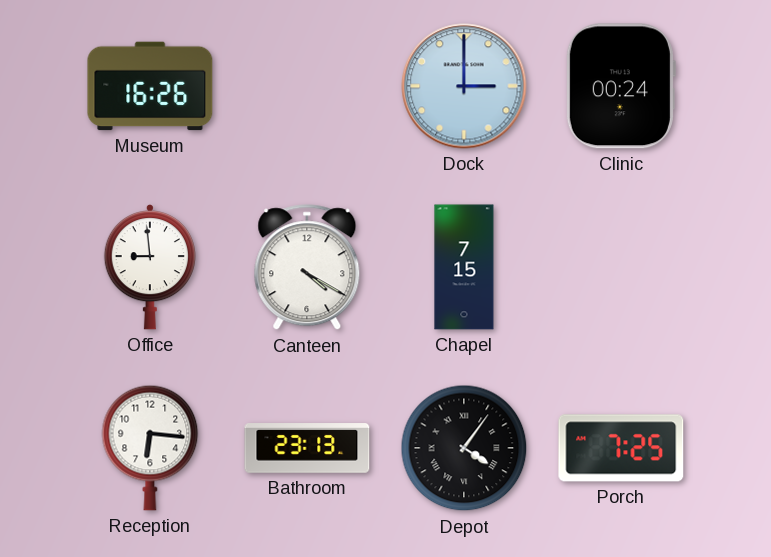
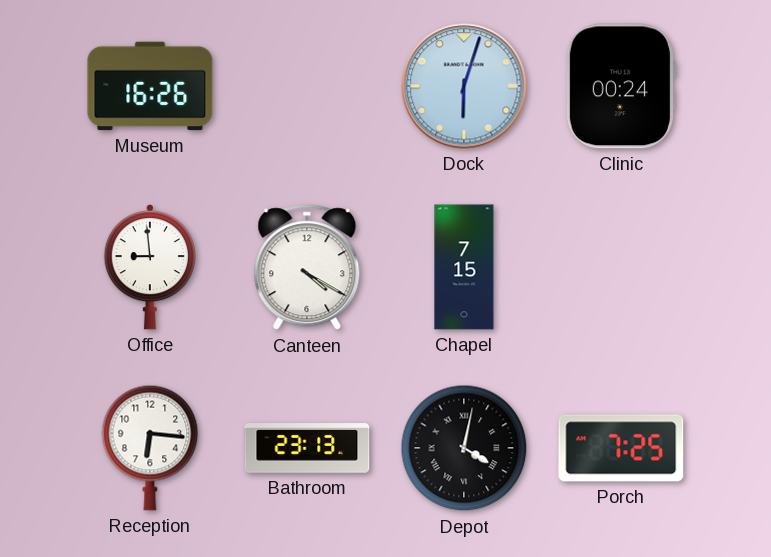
Dock: 3:00 -> 6:03
Depot: 4:06 -> 4:02
